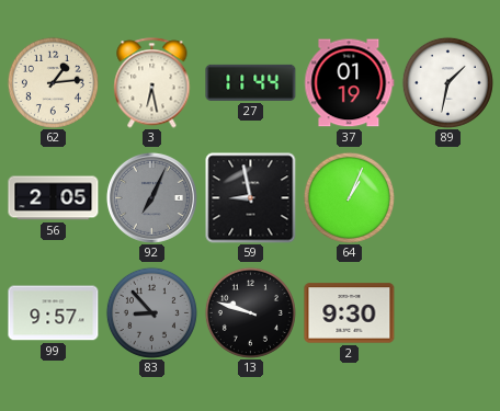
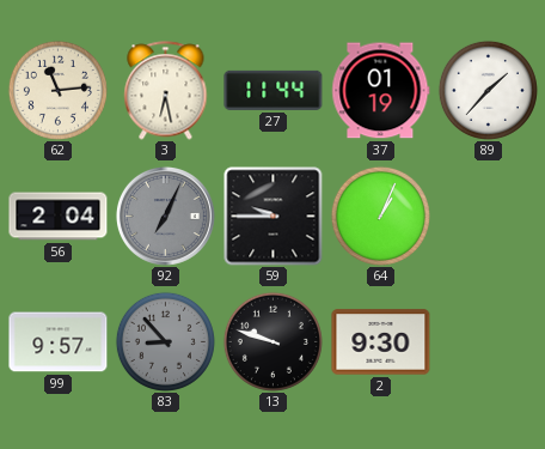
62: 1:14 -> 11:14
89: 1:32 -> 1:37
56: 2:05 -> 2:04
59: 8:58 -> 9:45
